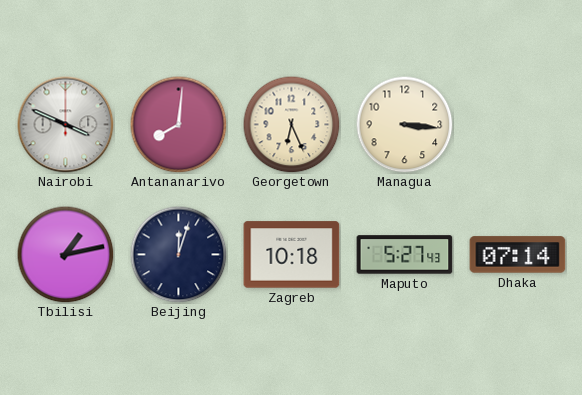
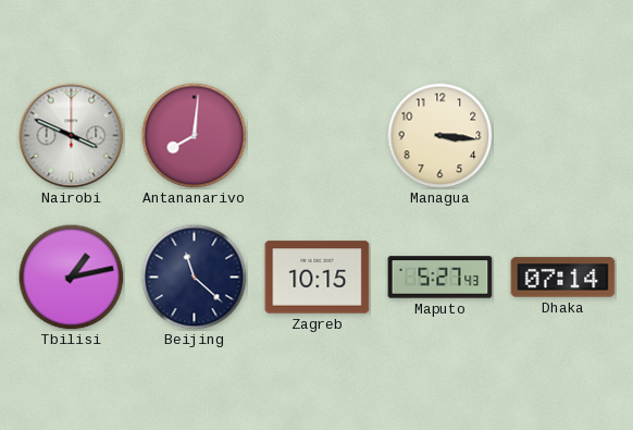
Georgetown: 6:26 -> none
Beijing: 12:03 -> 11:22
Zagreb: 10:18 -> 10:15
